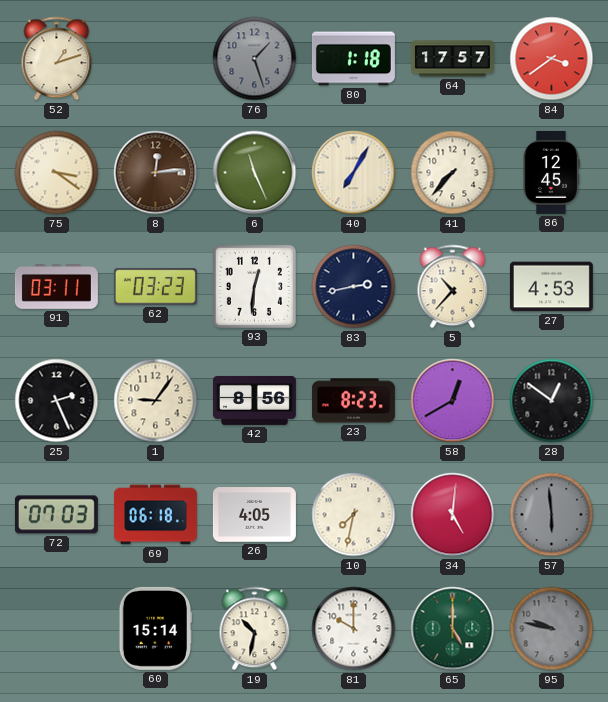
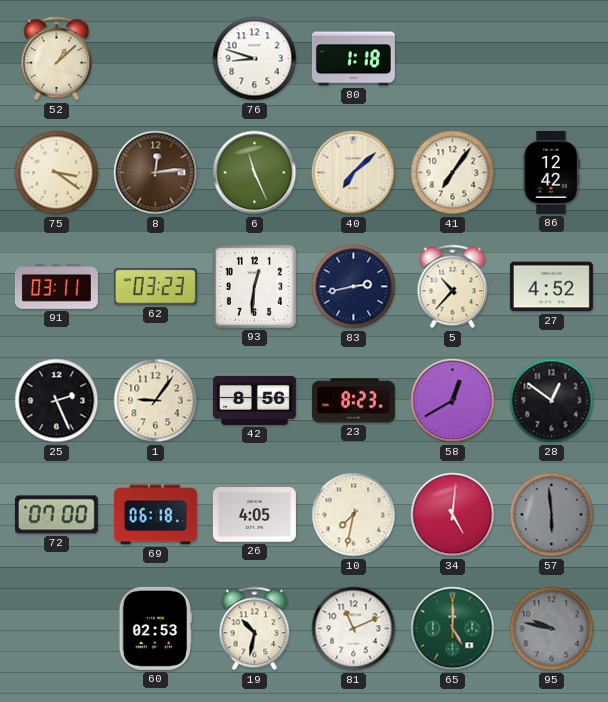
52: 1:12 -> 1:08
76: 1:27 -> 8:48
76 dial: grey -> white
64: 17:57 -> none
84: 3:39 -> none
40: 7:05 -> 7:08
41: 7:37 -> 7:06
86: 12:45 -> 12:42
27: 4:53 -> 4:52
72: 07:03 -> 07:00
60: 15:14 -> 02:53
81: 10:00 -> 11:11
